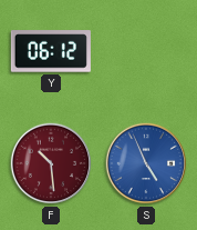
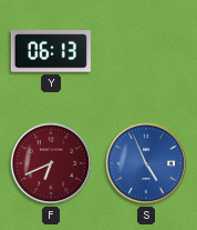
Y: 06:12 -> 06:13
F: 10:29 -> 6:41
